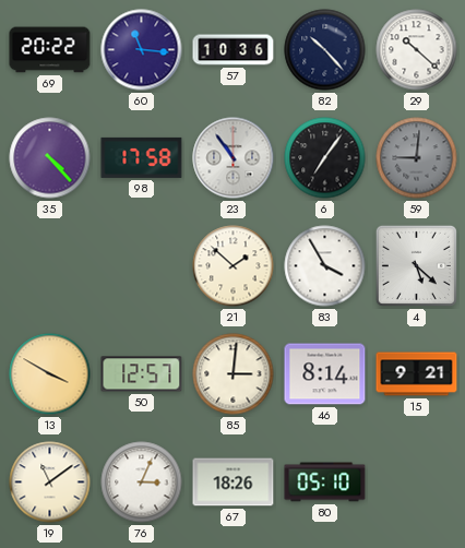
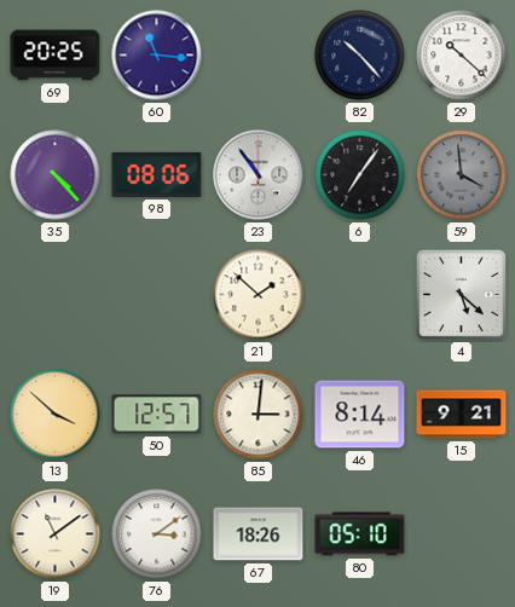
69: 20:22 -> 20:25
57: 10:36 -> none
98: 17:58 -> 08:06
59: 9:01 -> 3:59
83: 3:55 -> none
13: 3:50 -> 3:52
76: 3:04 -> 3:09
